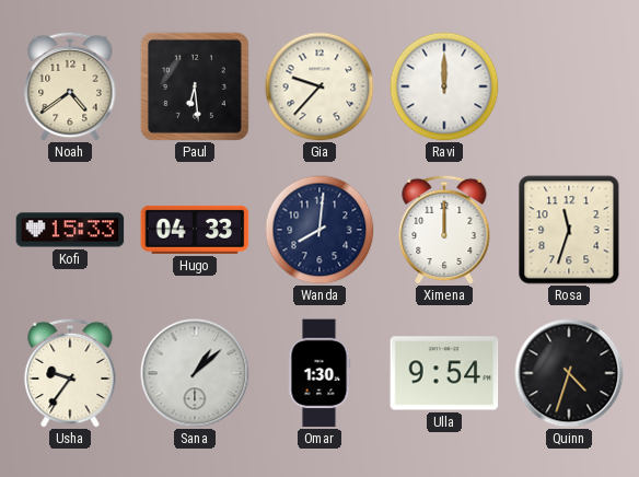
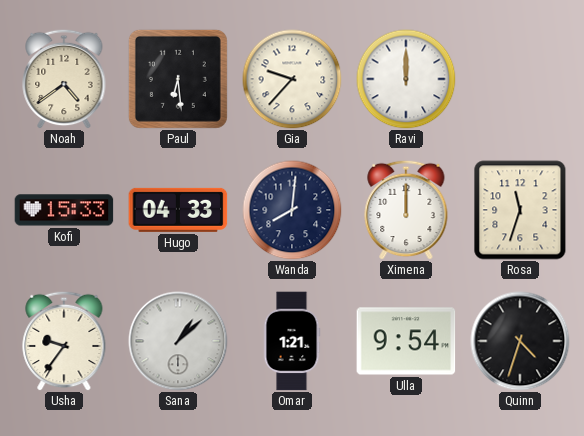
Omar: 1:30 -> 1:21
